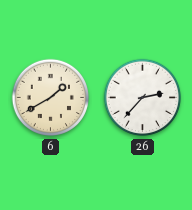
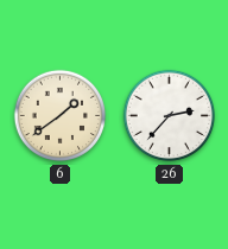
6: 1:40 -> 1:39
